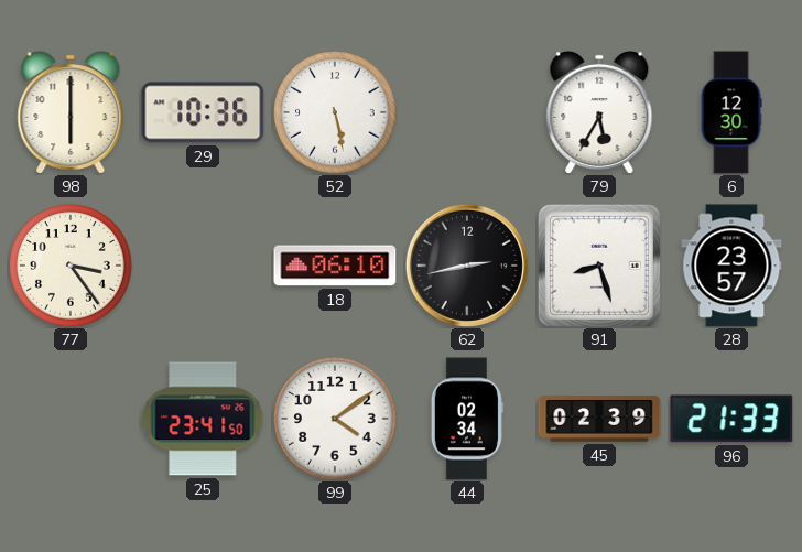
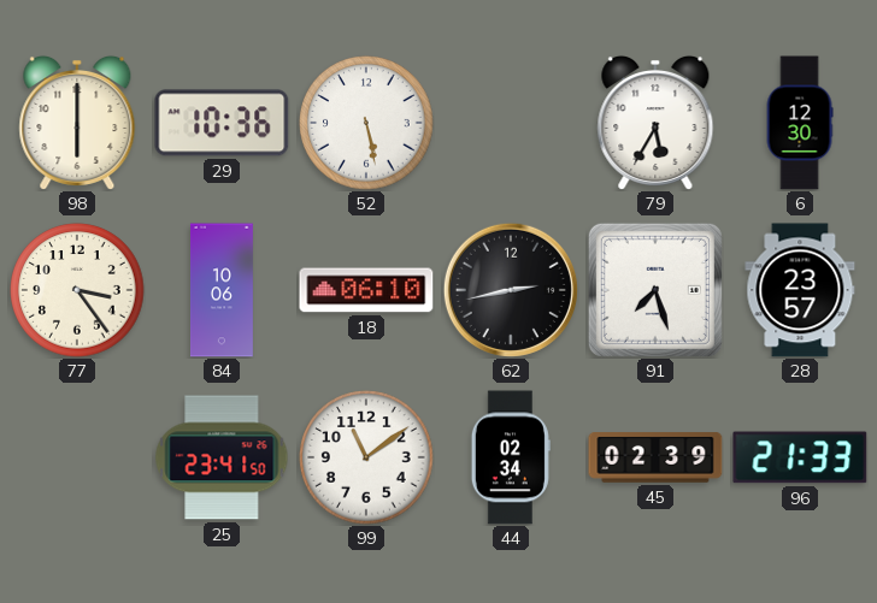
84: none -> 10:06
91: 8:27 -> 7:27
99: 4:09 -> 11:09
